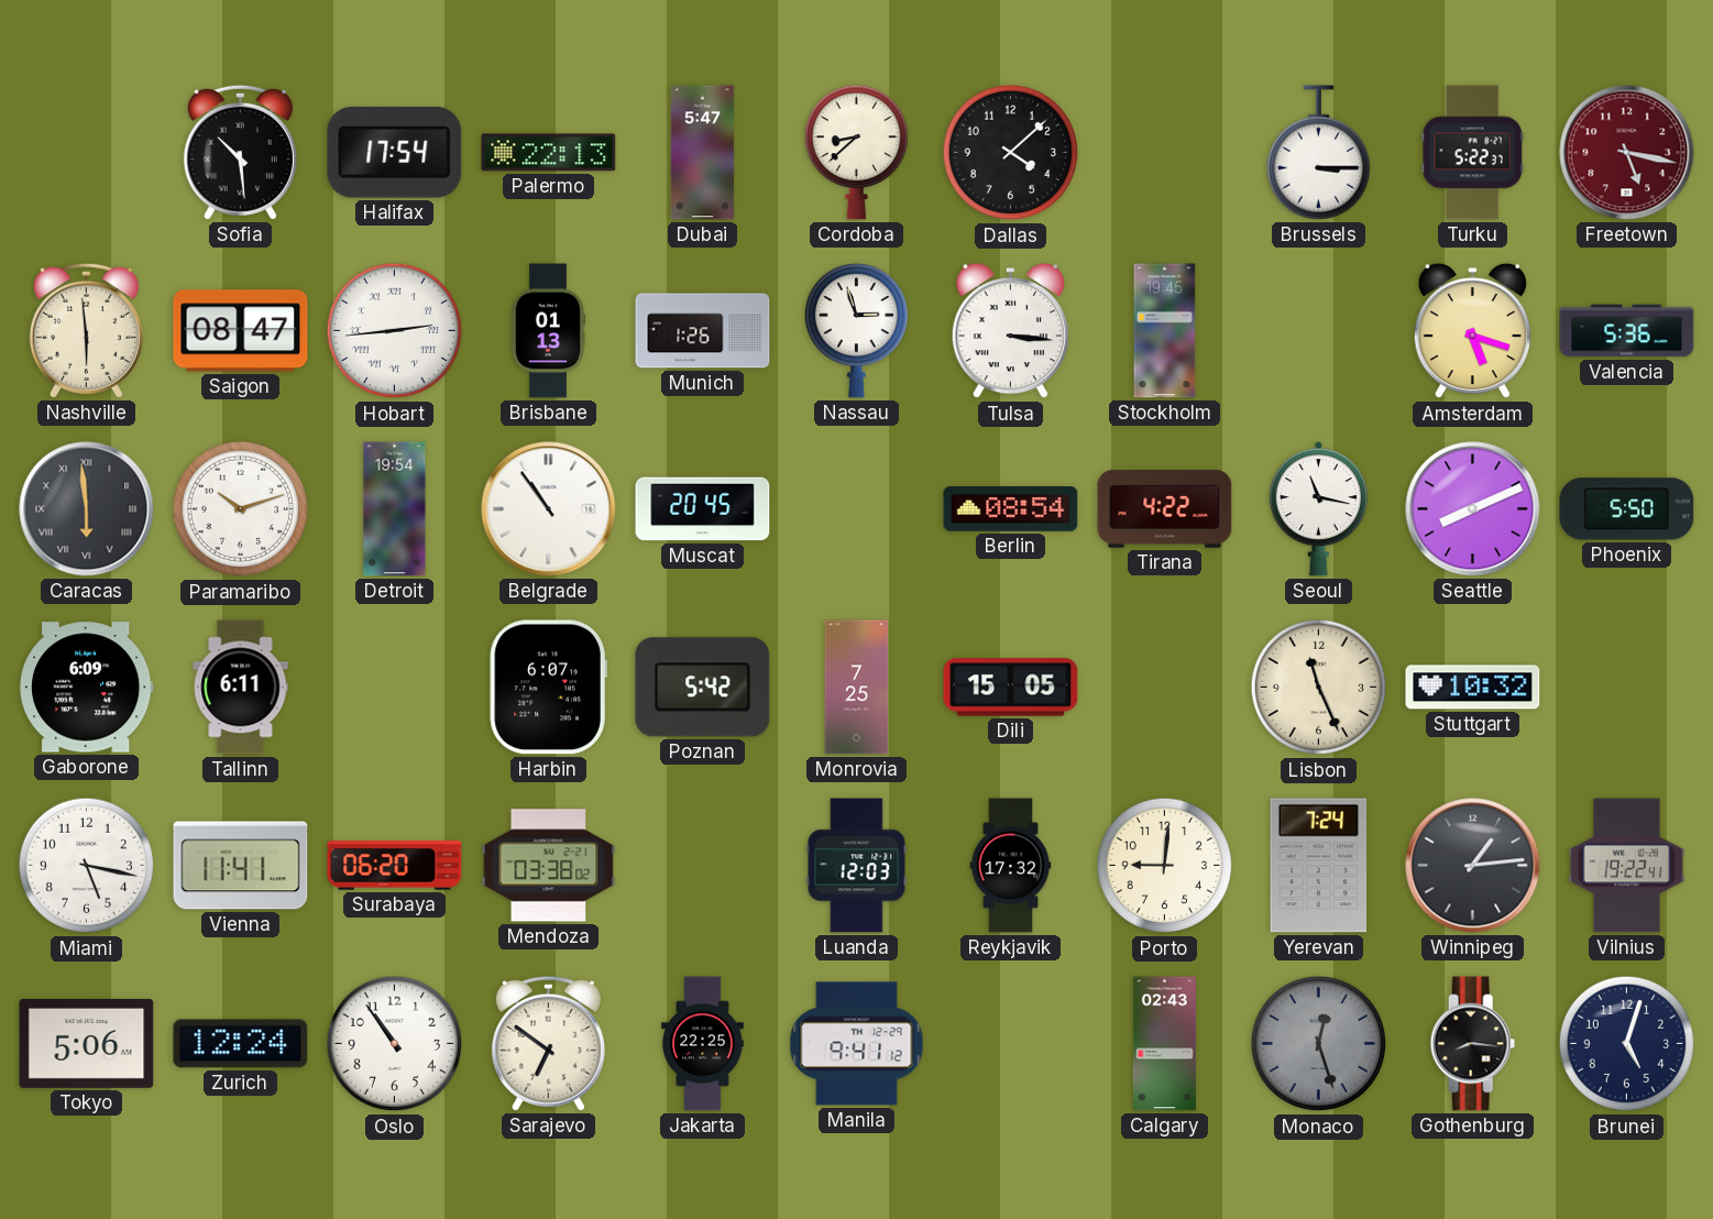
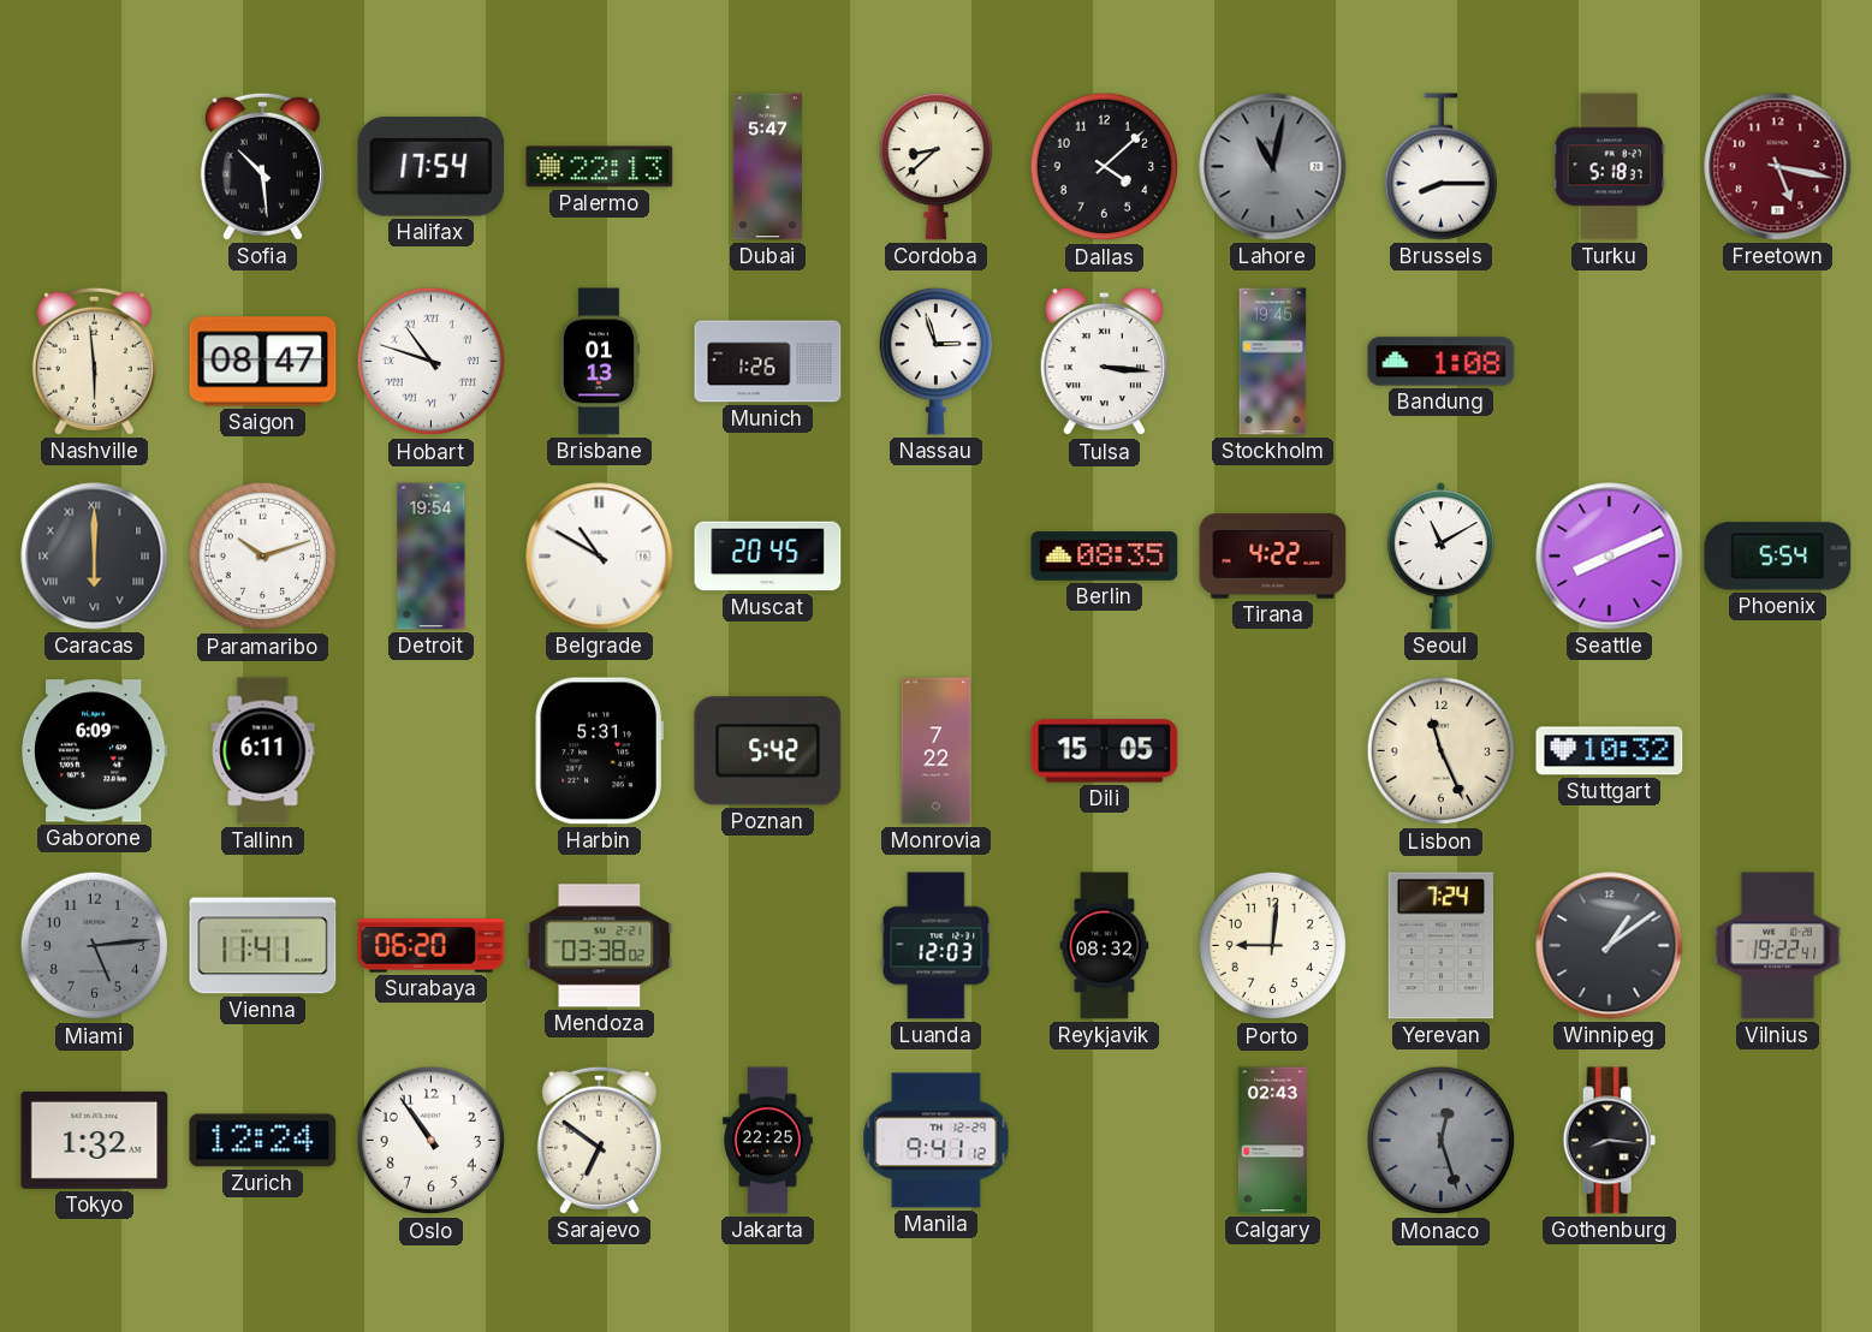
Lahore: none -> 11:02
Brussels: 3:15 -> 8:15
Turku: 5:22 -> 5:18
Hobart: 2:44 -> 10:48
Bandung: none -> 1:08
Amsterdam: 5:18 -> none
Valencia: 5:36 -> none
Caracas: 5:59 -> 6:00
Belgrade: 10:54 -> 10:50
Berlin: 08:54 -> 08:35
Seoul: 11:17 -> 11:10
Phoenix: 5:50 -> 5:54
Harbin: 6:07 -> 5:31
Monrovia: 7:25 -> 7:22
Miami: 5:17 -> 5:14
Miami dial: white -> grey
Reykjavik: 17:32 -> 08:32
Winnipeg: 1:14 -> 1:09
Tokyo: 5:06 -> 1:32
Brunei: 5:03 -> none
